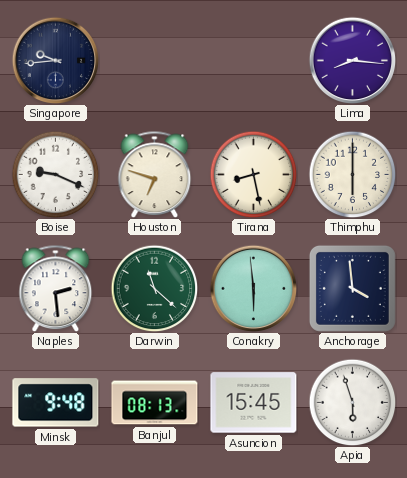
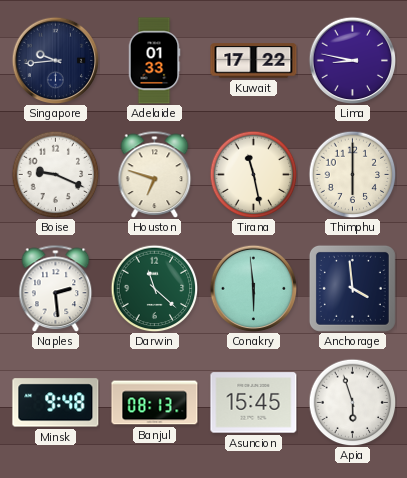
Adelaide: none -> 01:33
Kuwait: none -> 17:22
Lima: 8:16 -> 8:47
Tirana: 8:28 -> 11:28
